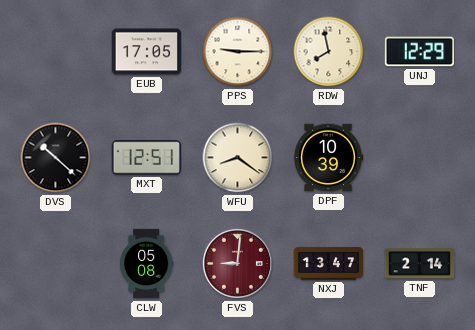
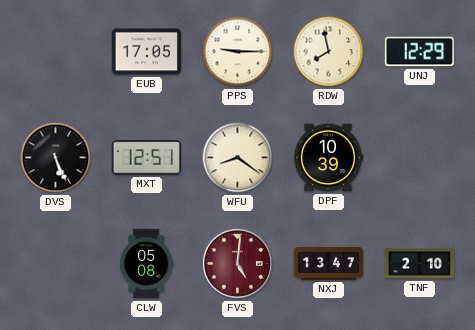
DVS: 10:22 -> 5:26
FVS: 9:01 -> 5:01
TNF: 2:14 -> 2:10
